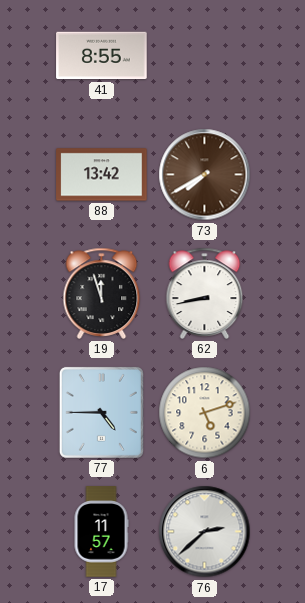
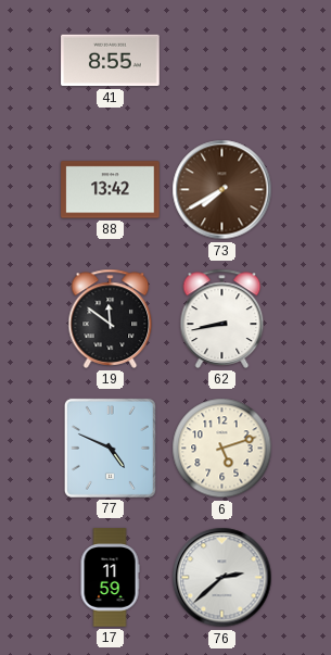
19: 11:57 -> 11:51
77: 4:45 -> 4:49
17: 11:57 -> 11:59
